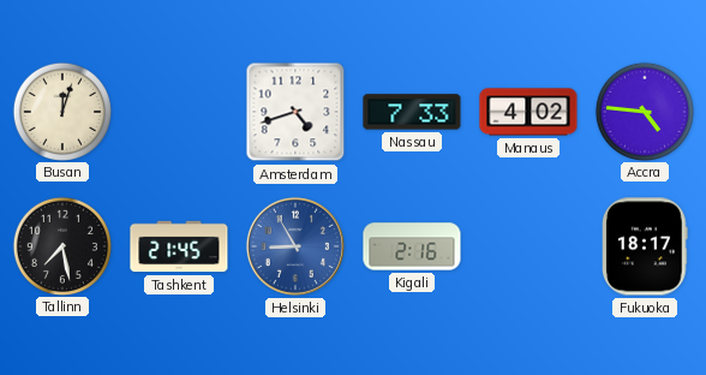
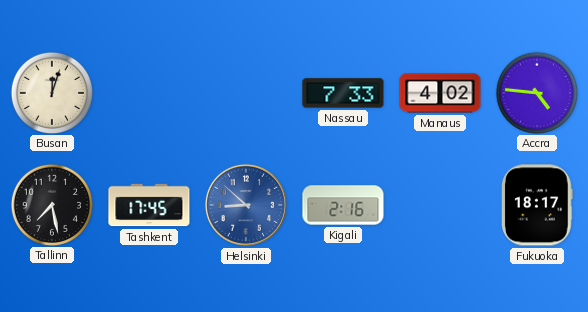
Amsterdam: 4:42 -> none
Tashkent: 21:45 -> 17:45
Helsinki: 8:55 -> 8:52
